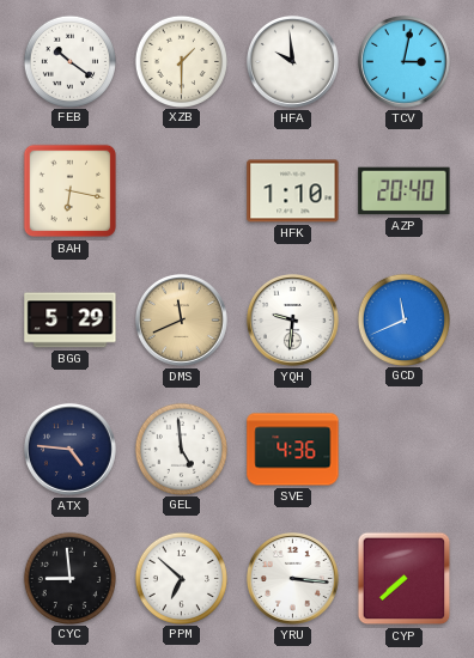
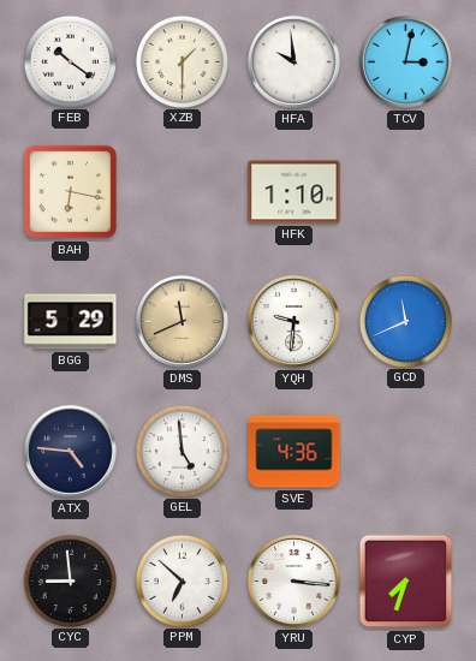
AZP: 20:40 -> none
CYP: 7:38 -> 7:33
